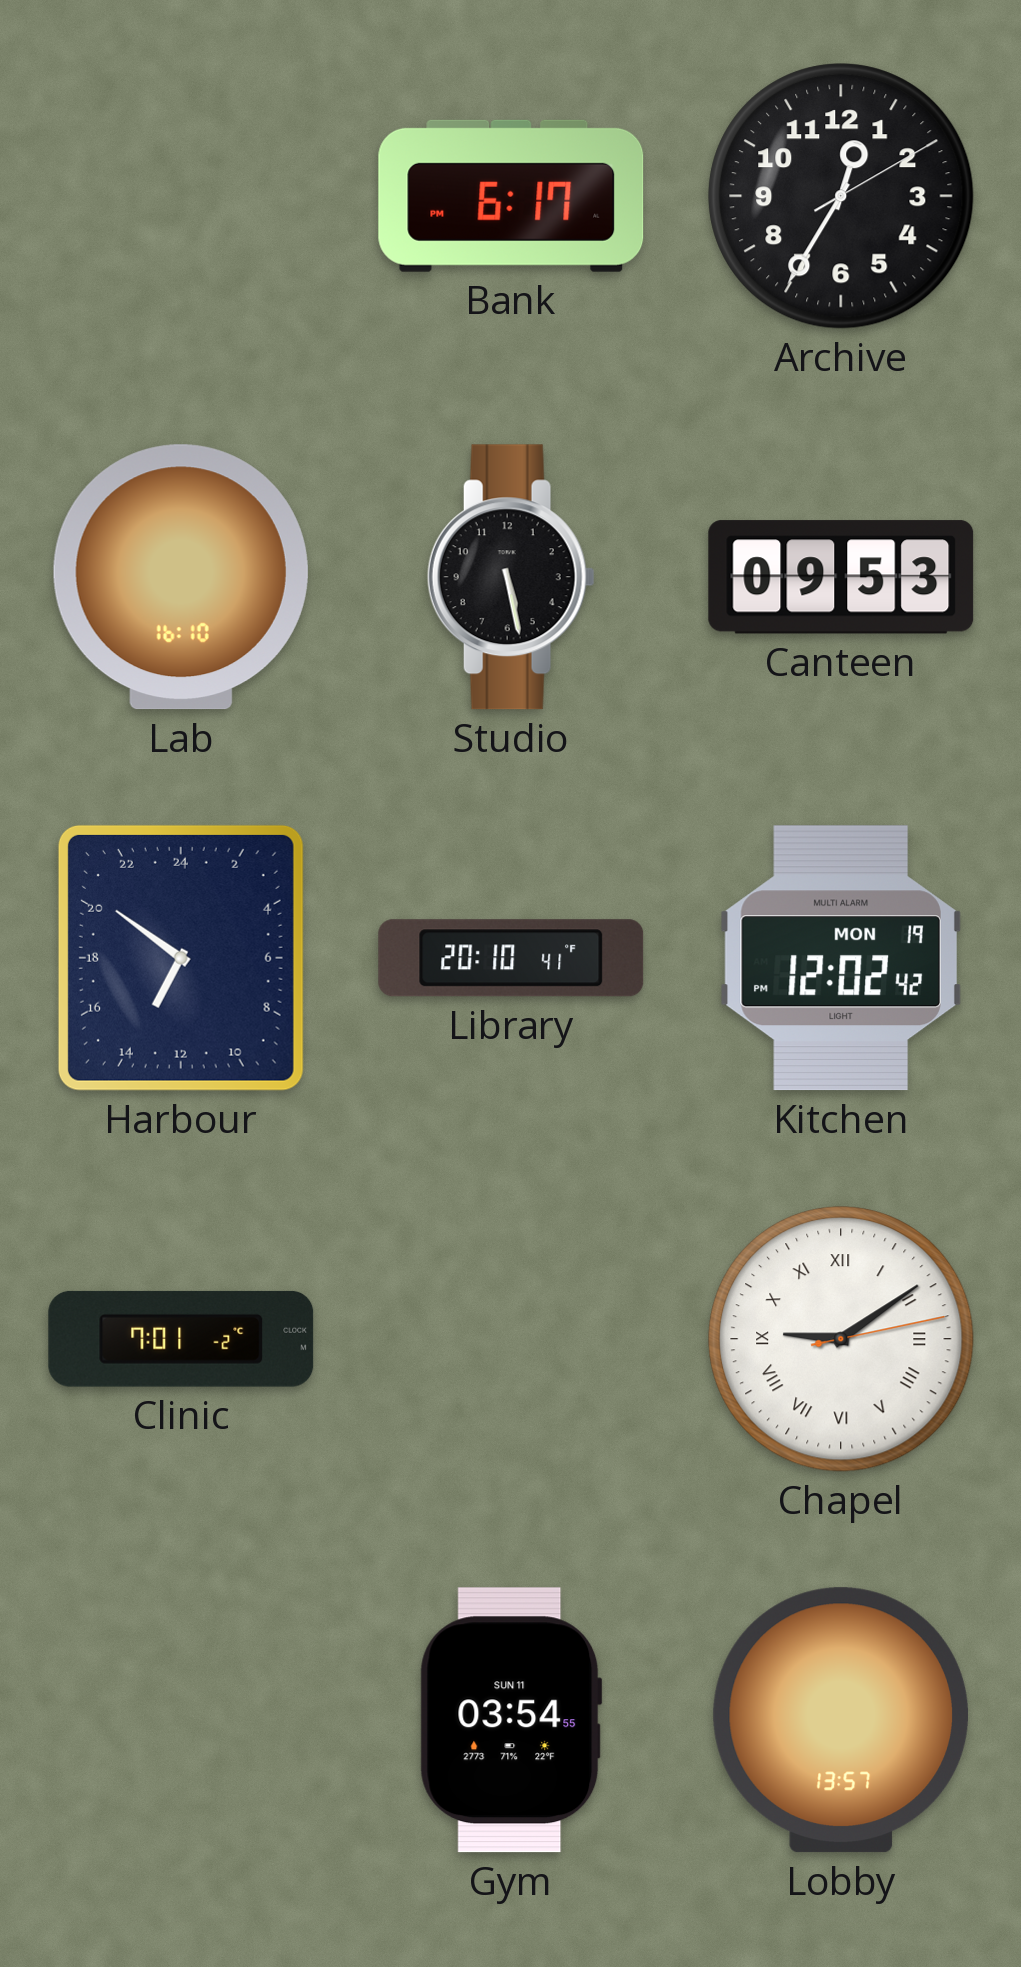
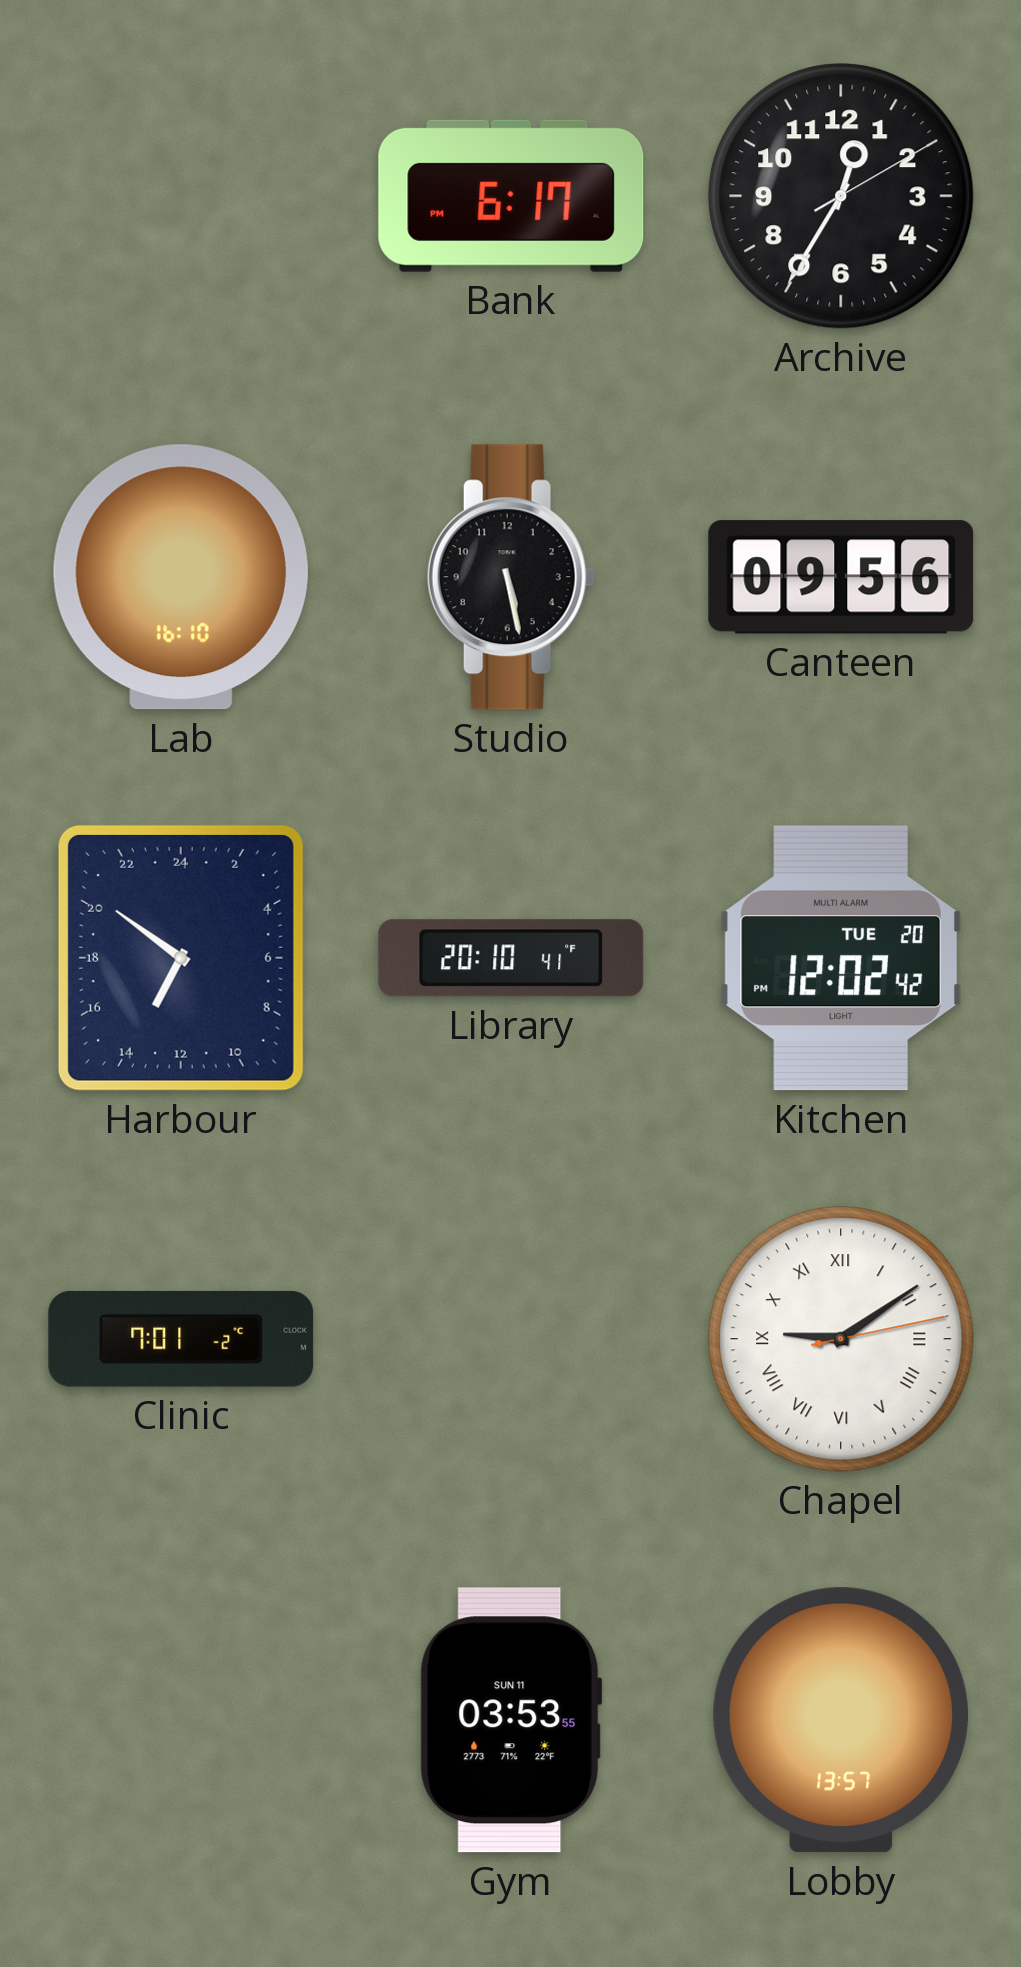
Canteen: 09:53 -> 09:56
Kitchen date: MON 19 -> TUE 20
Gym: 03:54 -> 03:53
